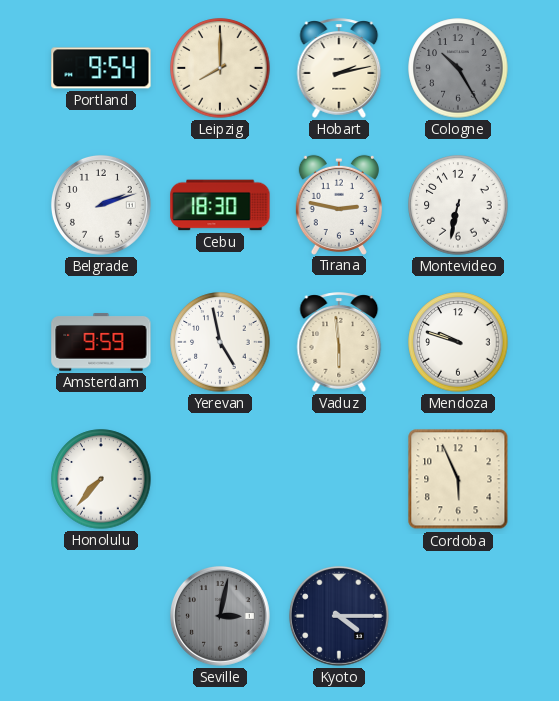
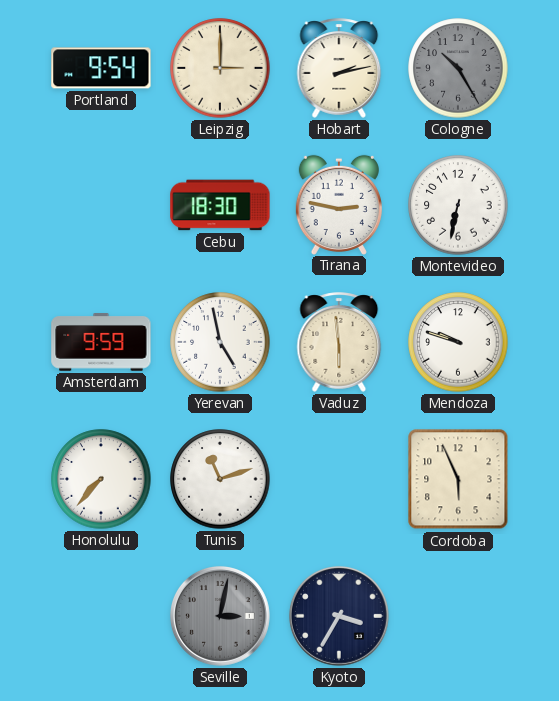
Leipzig: 8:00 -> 3:00
Belgrade: 2:12 -> none
Tunis: none -> 11:12
Kyoto: 4:15 -> 3:35
